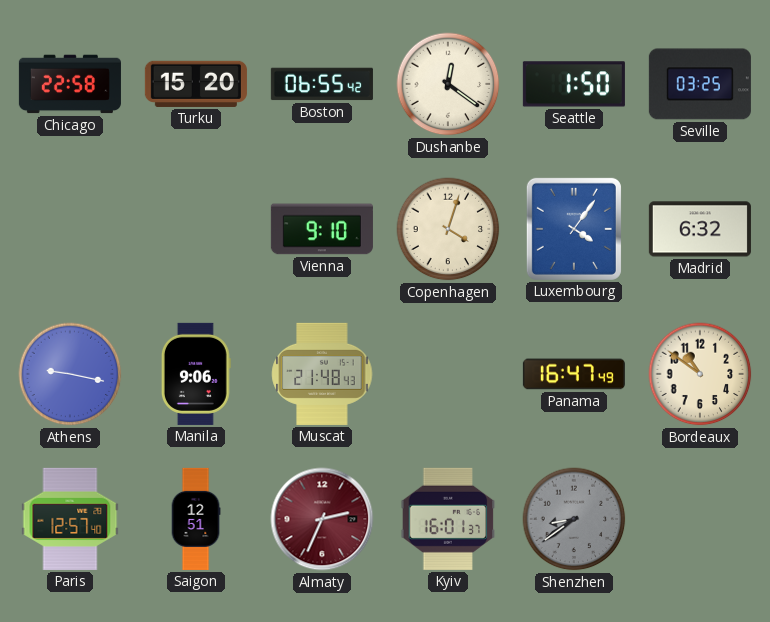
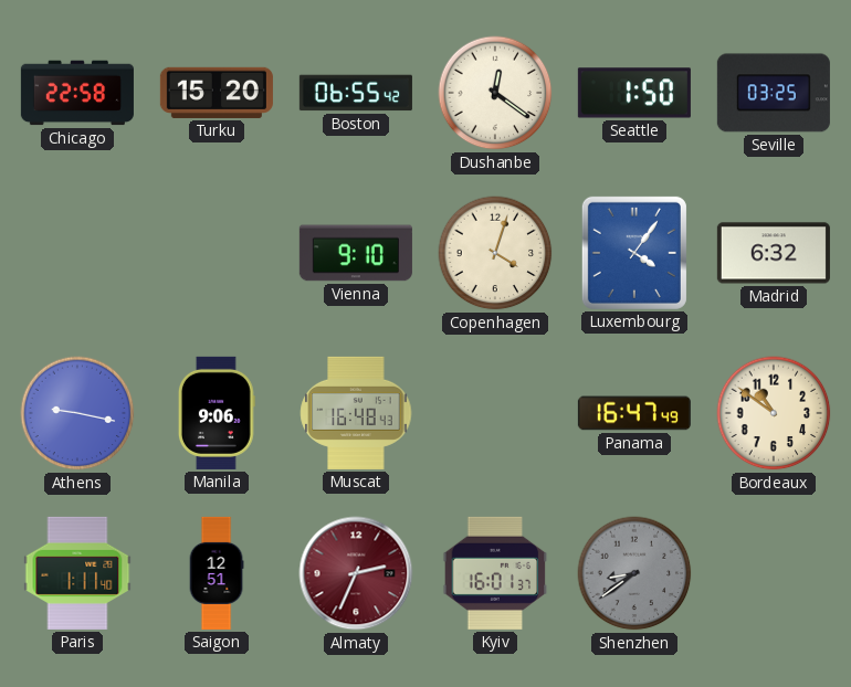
Muscat: 21:48 -> 16:48
Paris: 12:57 -> 1:11
